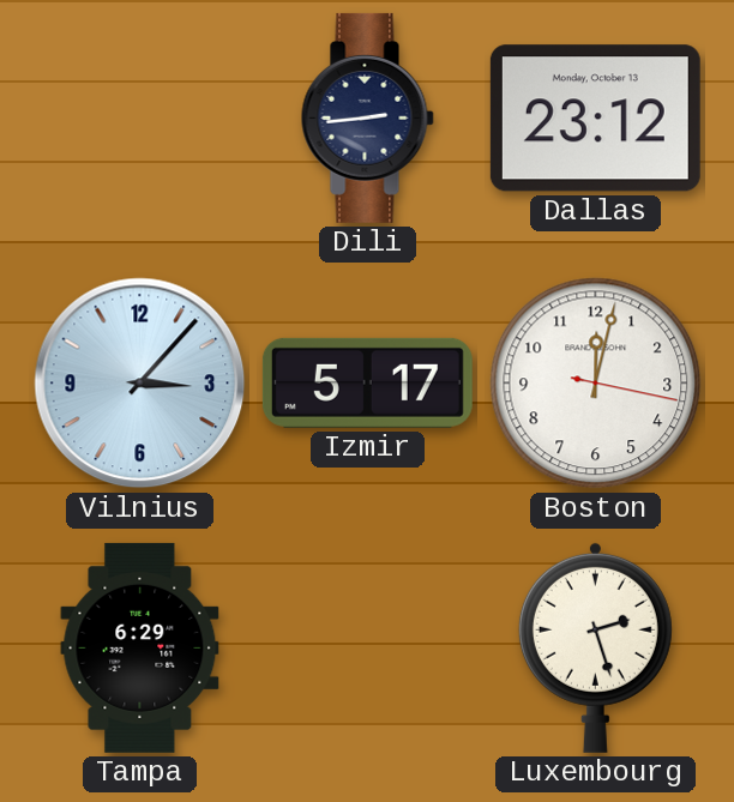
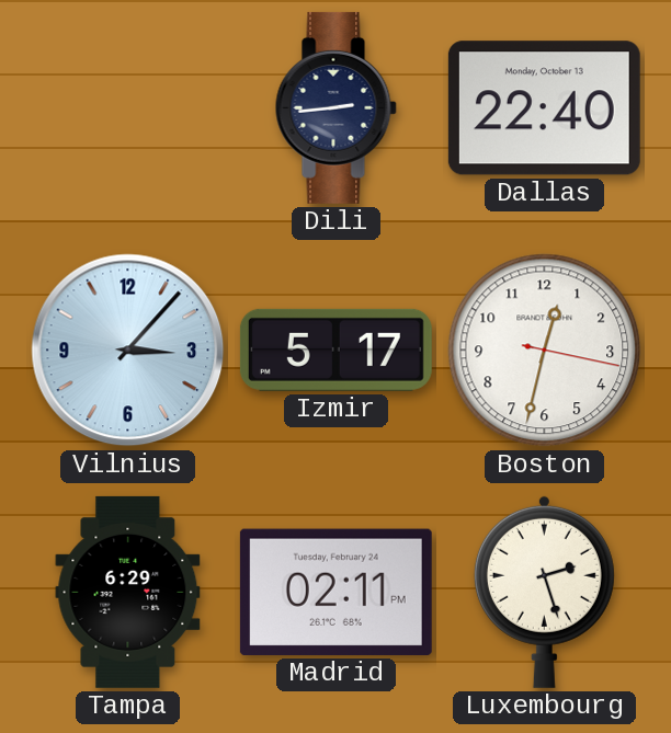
Dallas: 23:12 -> 22:40
Boston: 12:02 -> 12:32
Madrid: none -> 02:11
